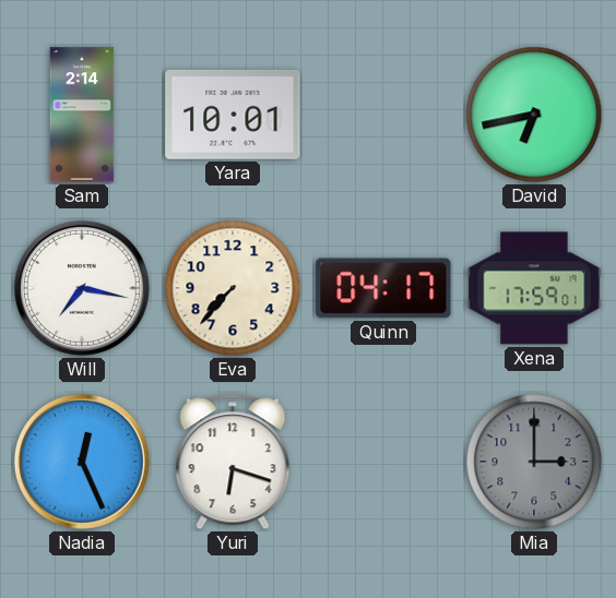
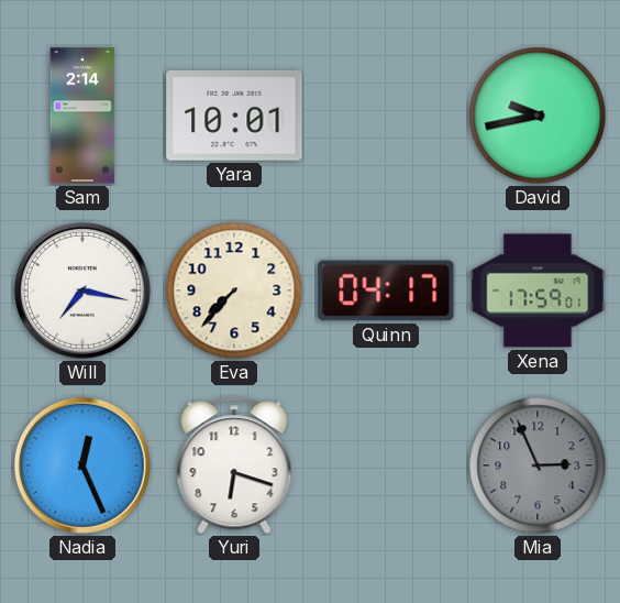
David: 6:43 -> 9:43
Mia: 3:00 -> 2:56
